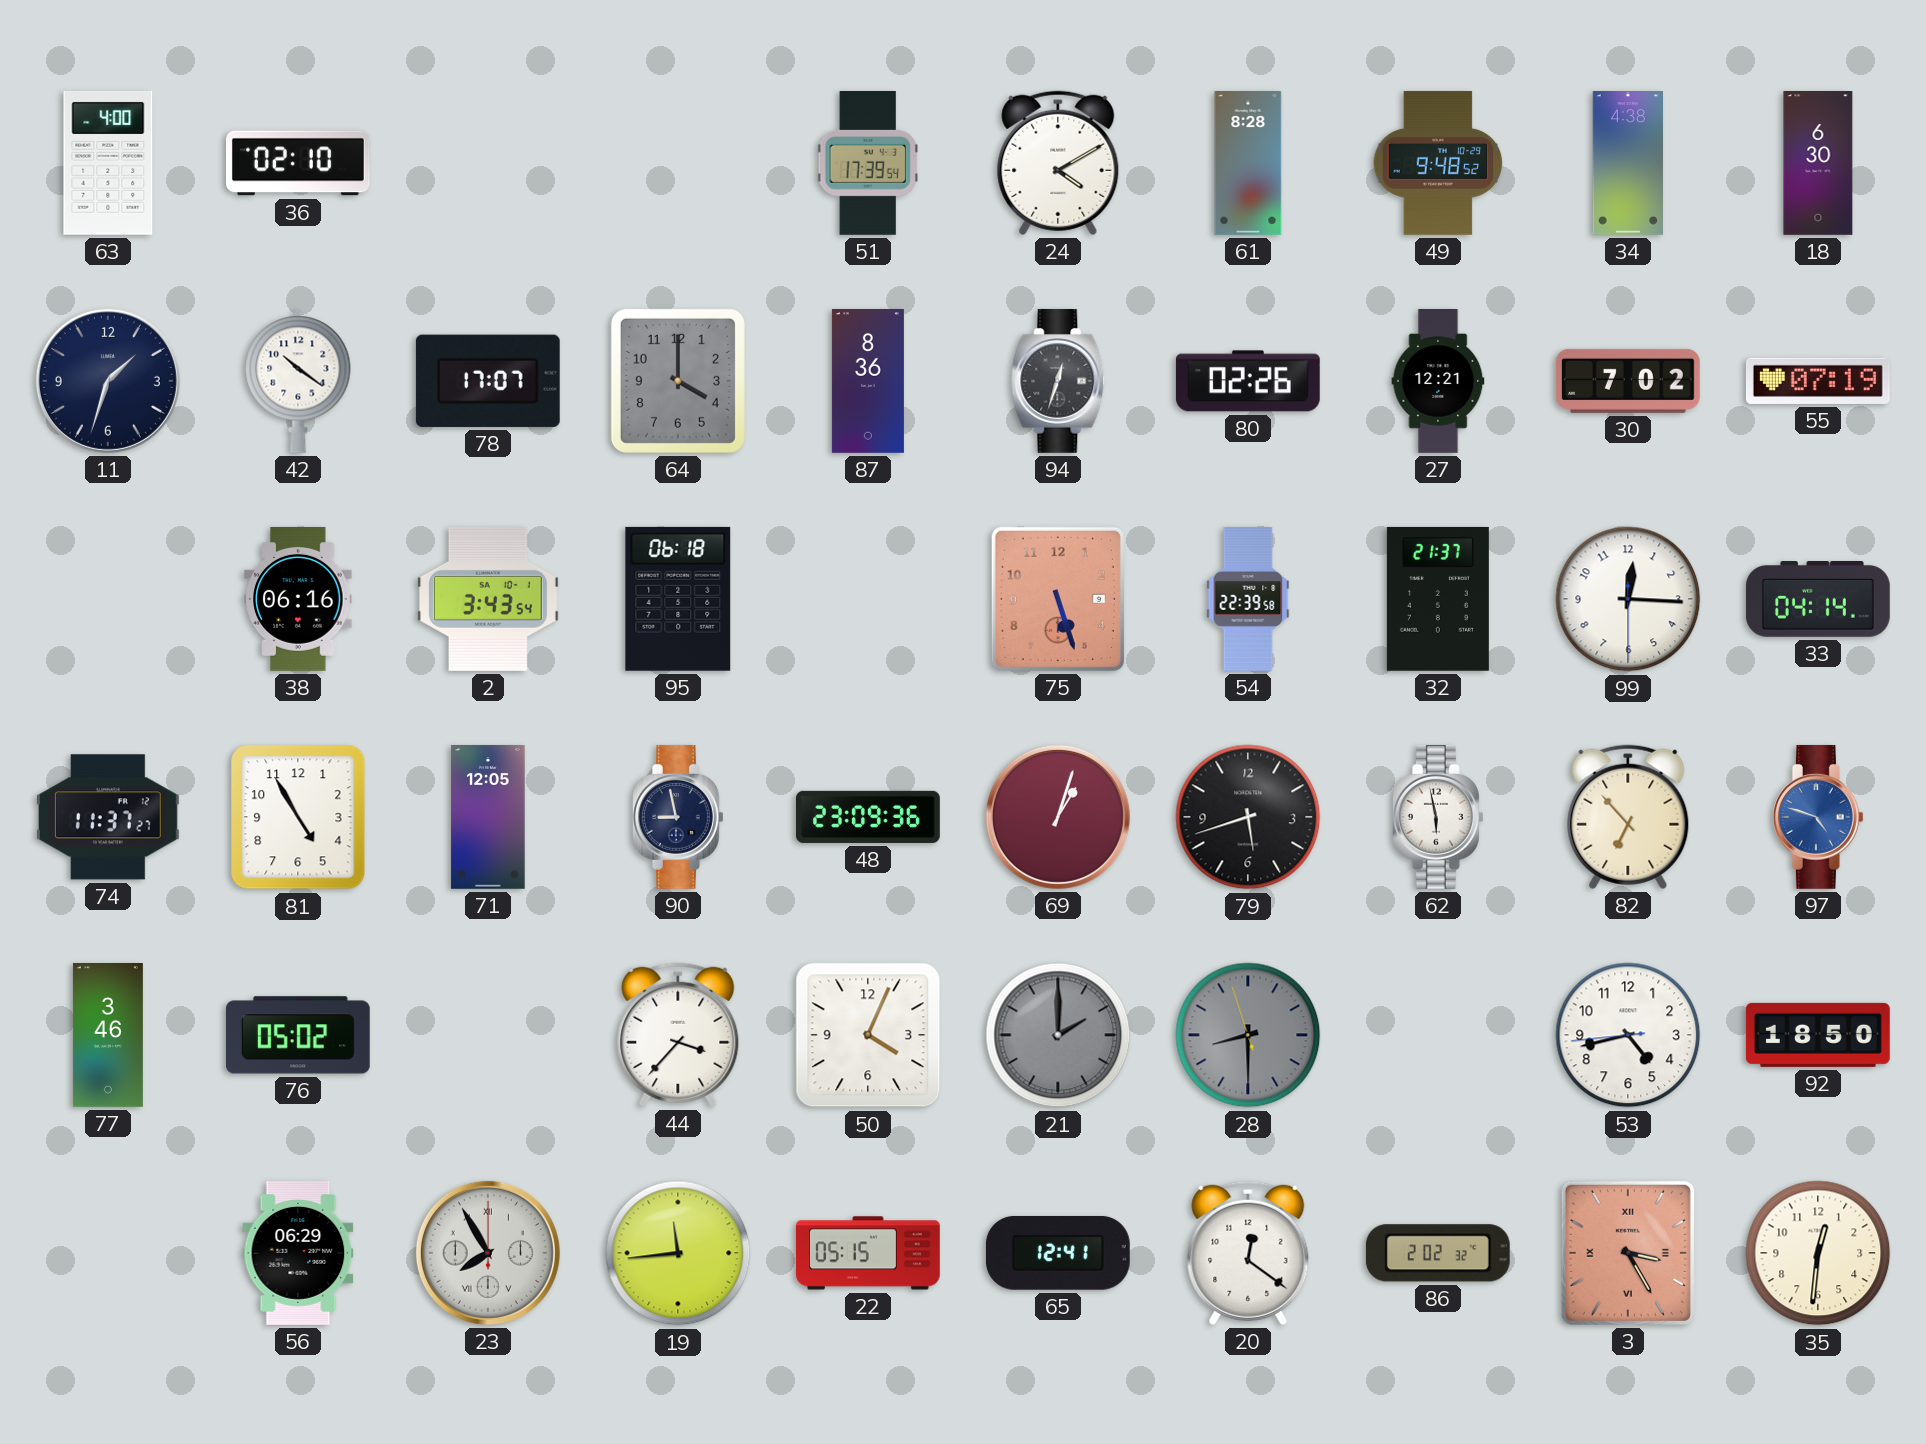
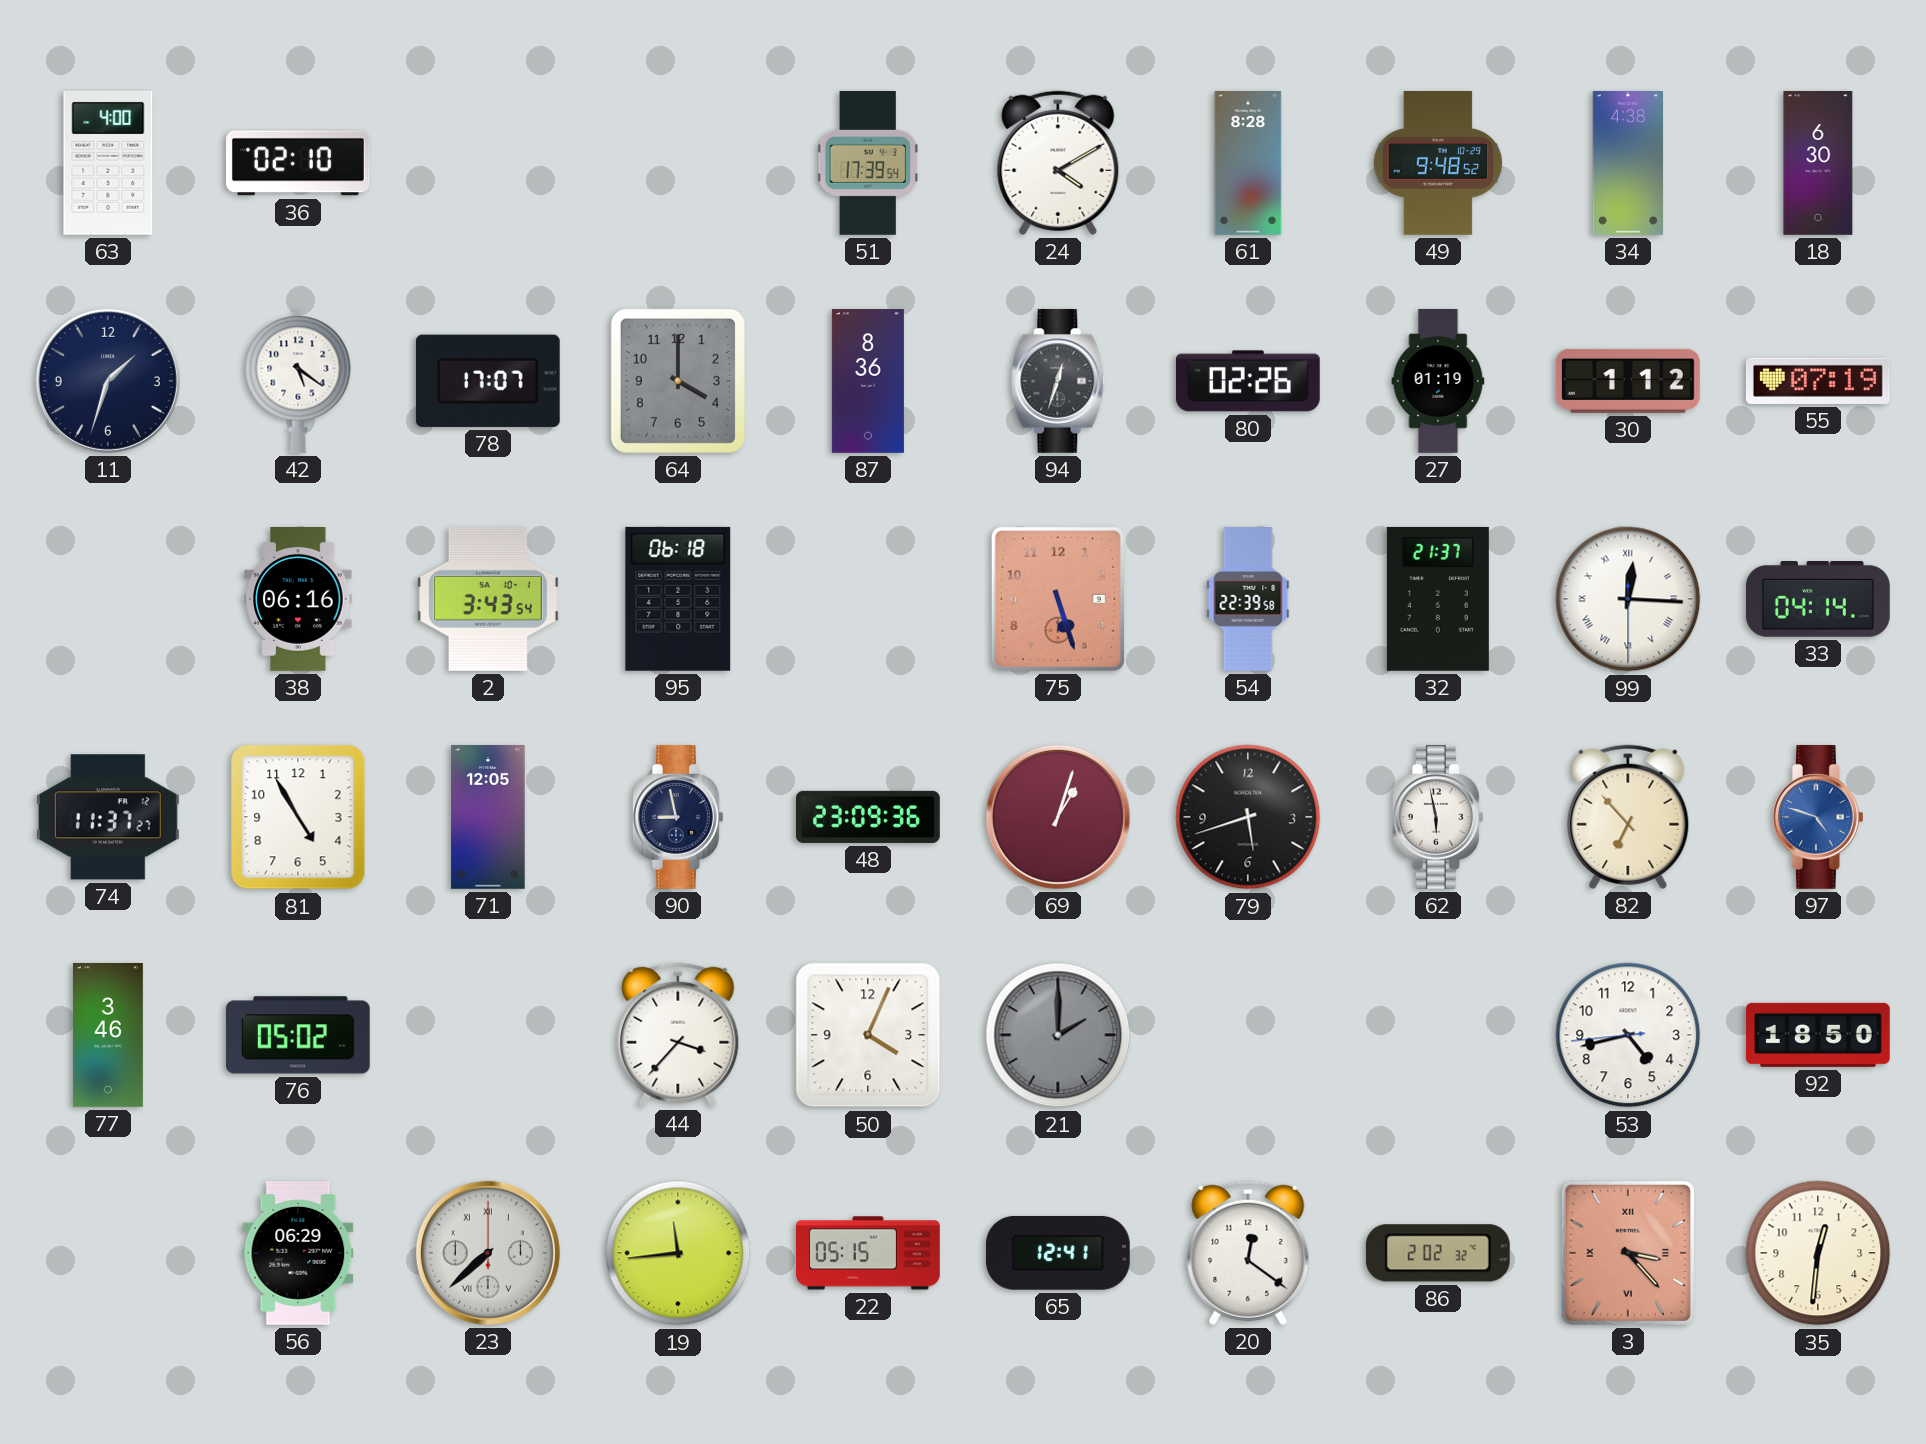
42: 10:21 -> 5:21
27: 12:21 -> 01:19
30: 7:02 -> 1:12
99 numerals: Arabic -> Roman
28: 8:29 -> none
23: 7:55 -> 7:38
3: 3:25 -> 3:23
